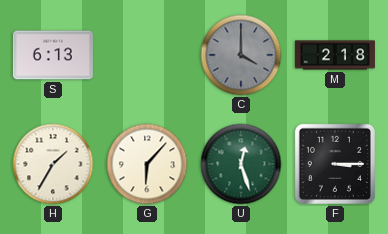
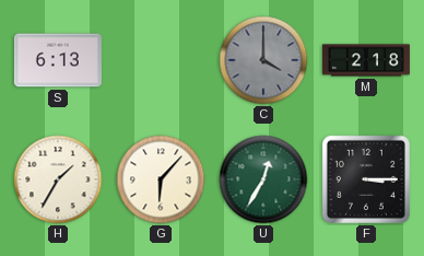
U: 12:27 -> 12:35
